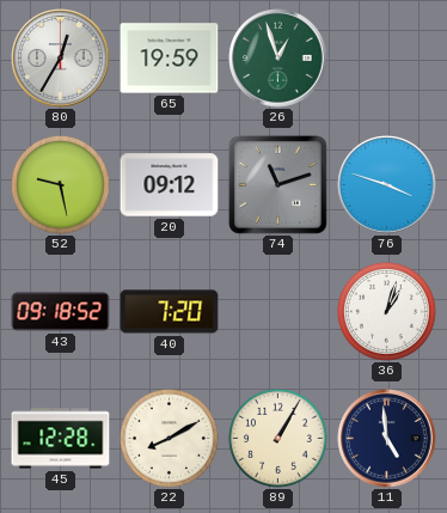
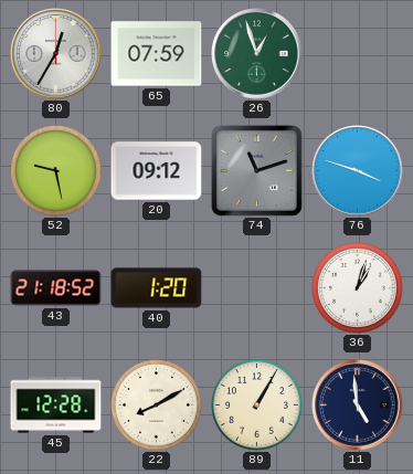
65: 19:59 -> 07:59
43: 09:18 -> 21:18
40: 7:20 -> 1:20
